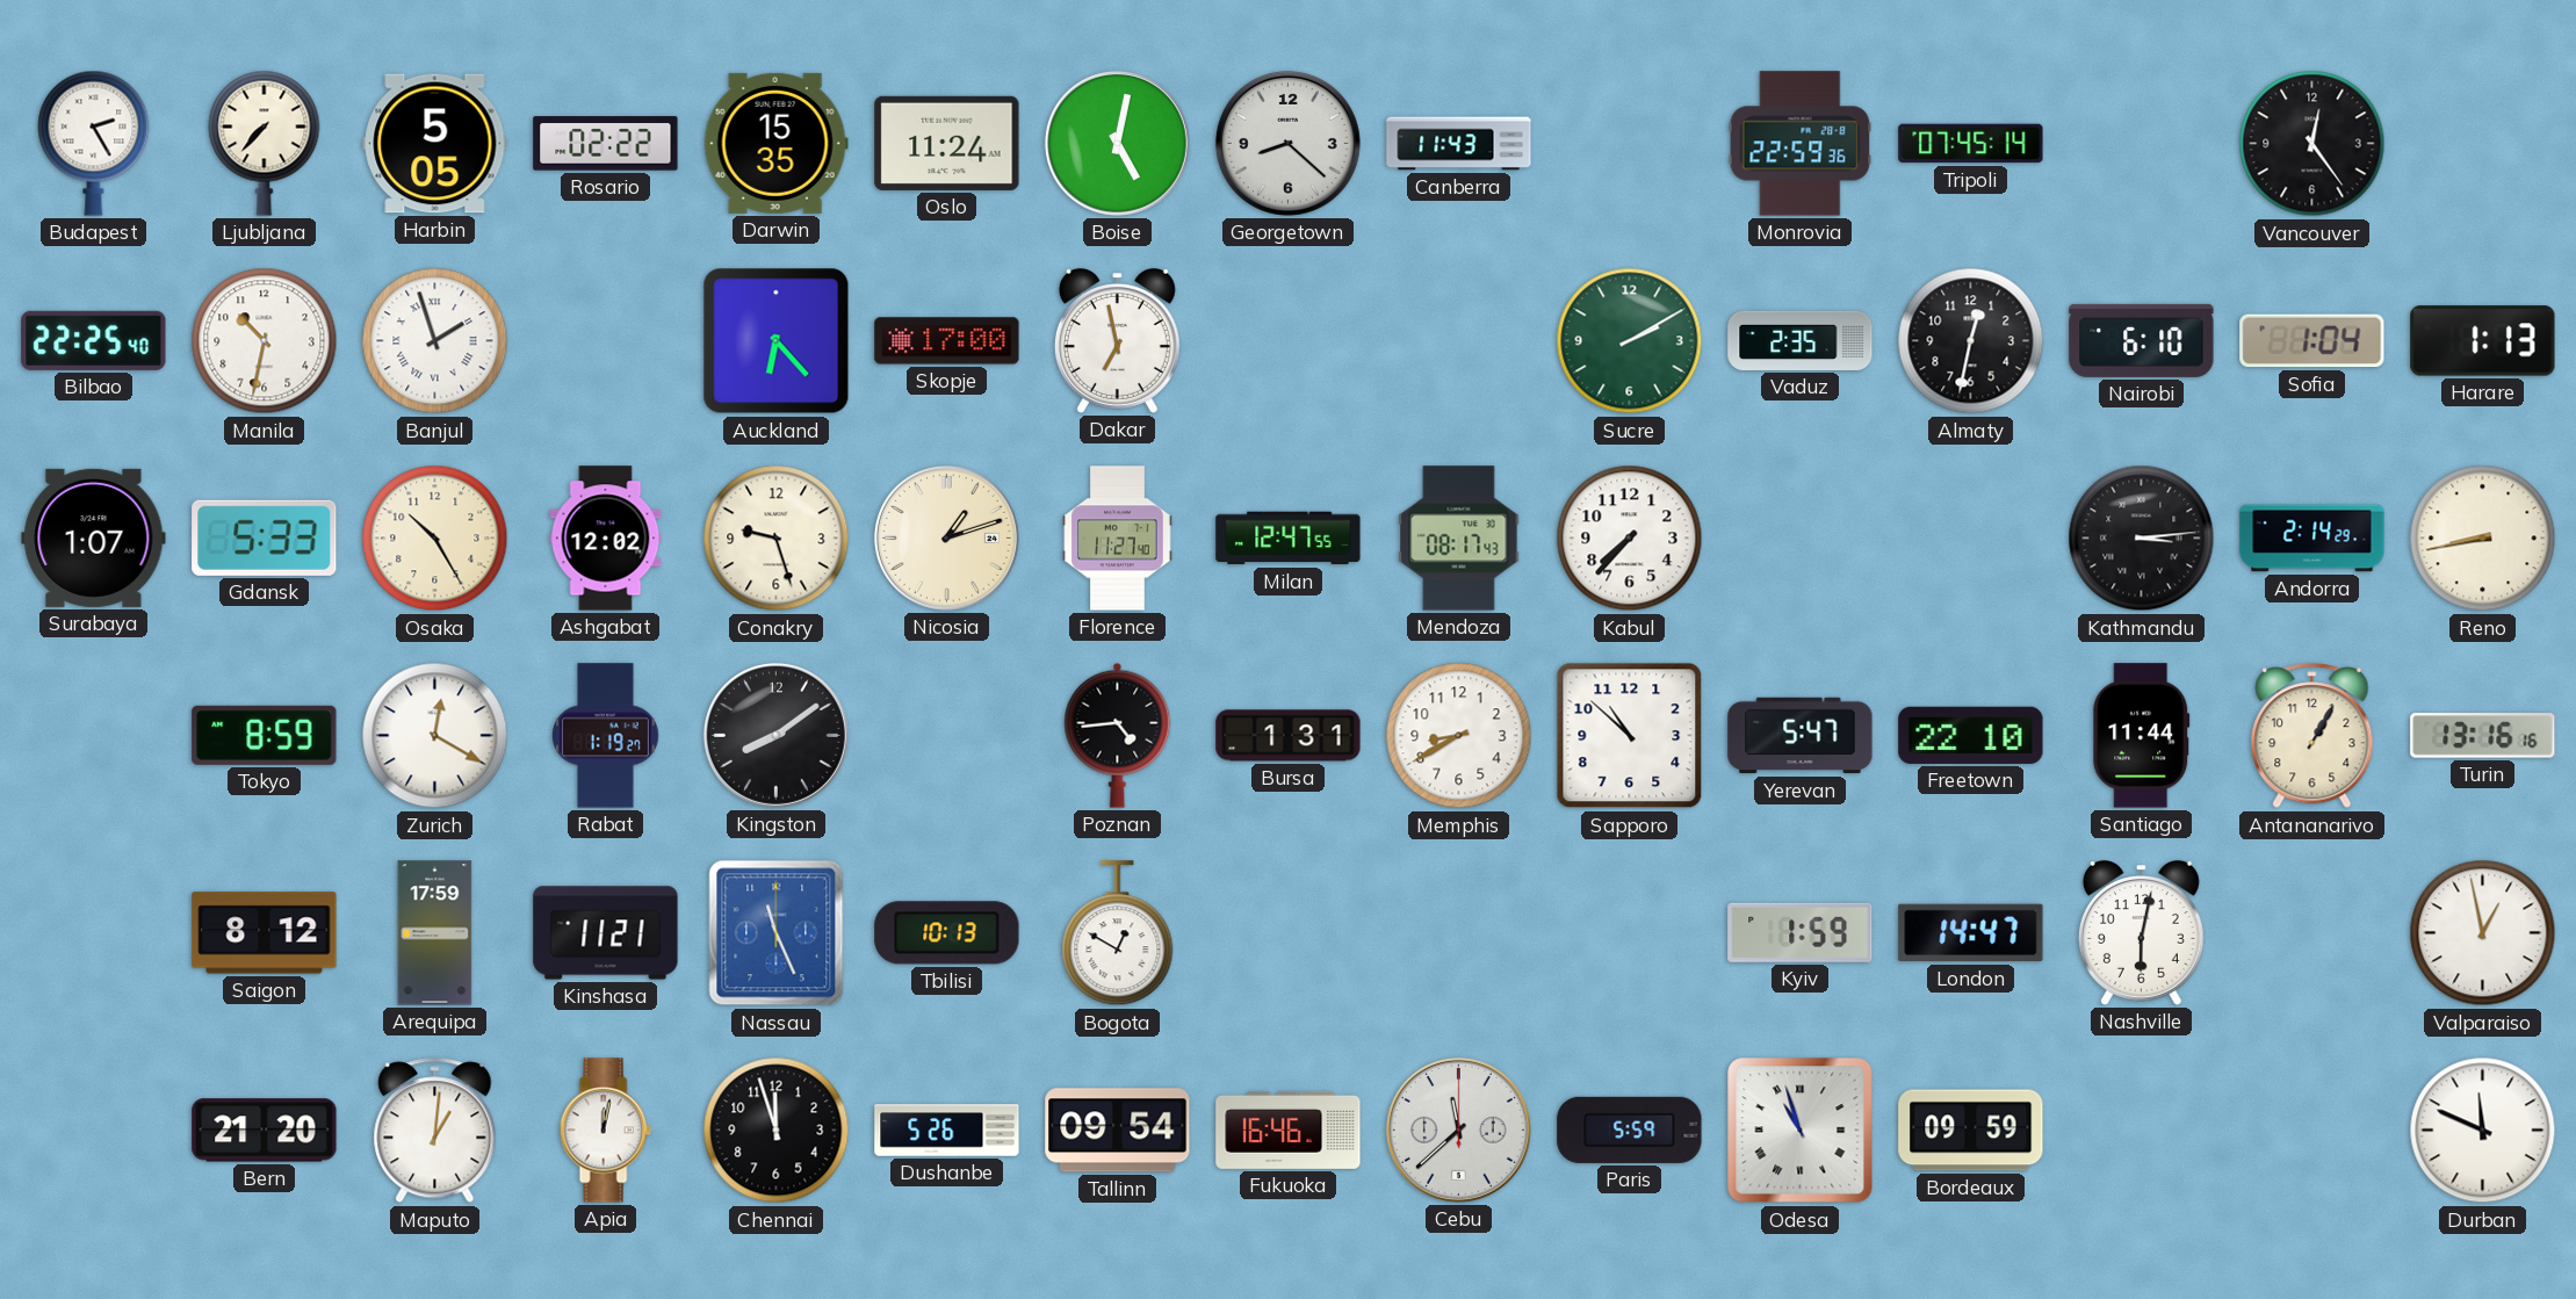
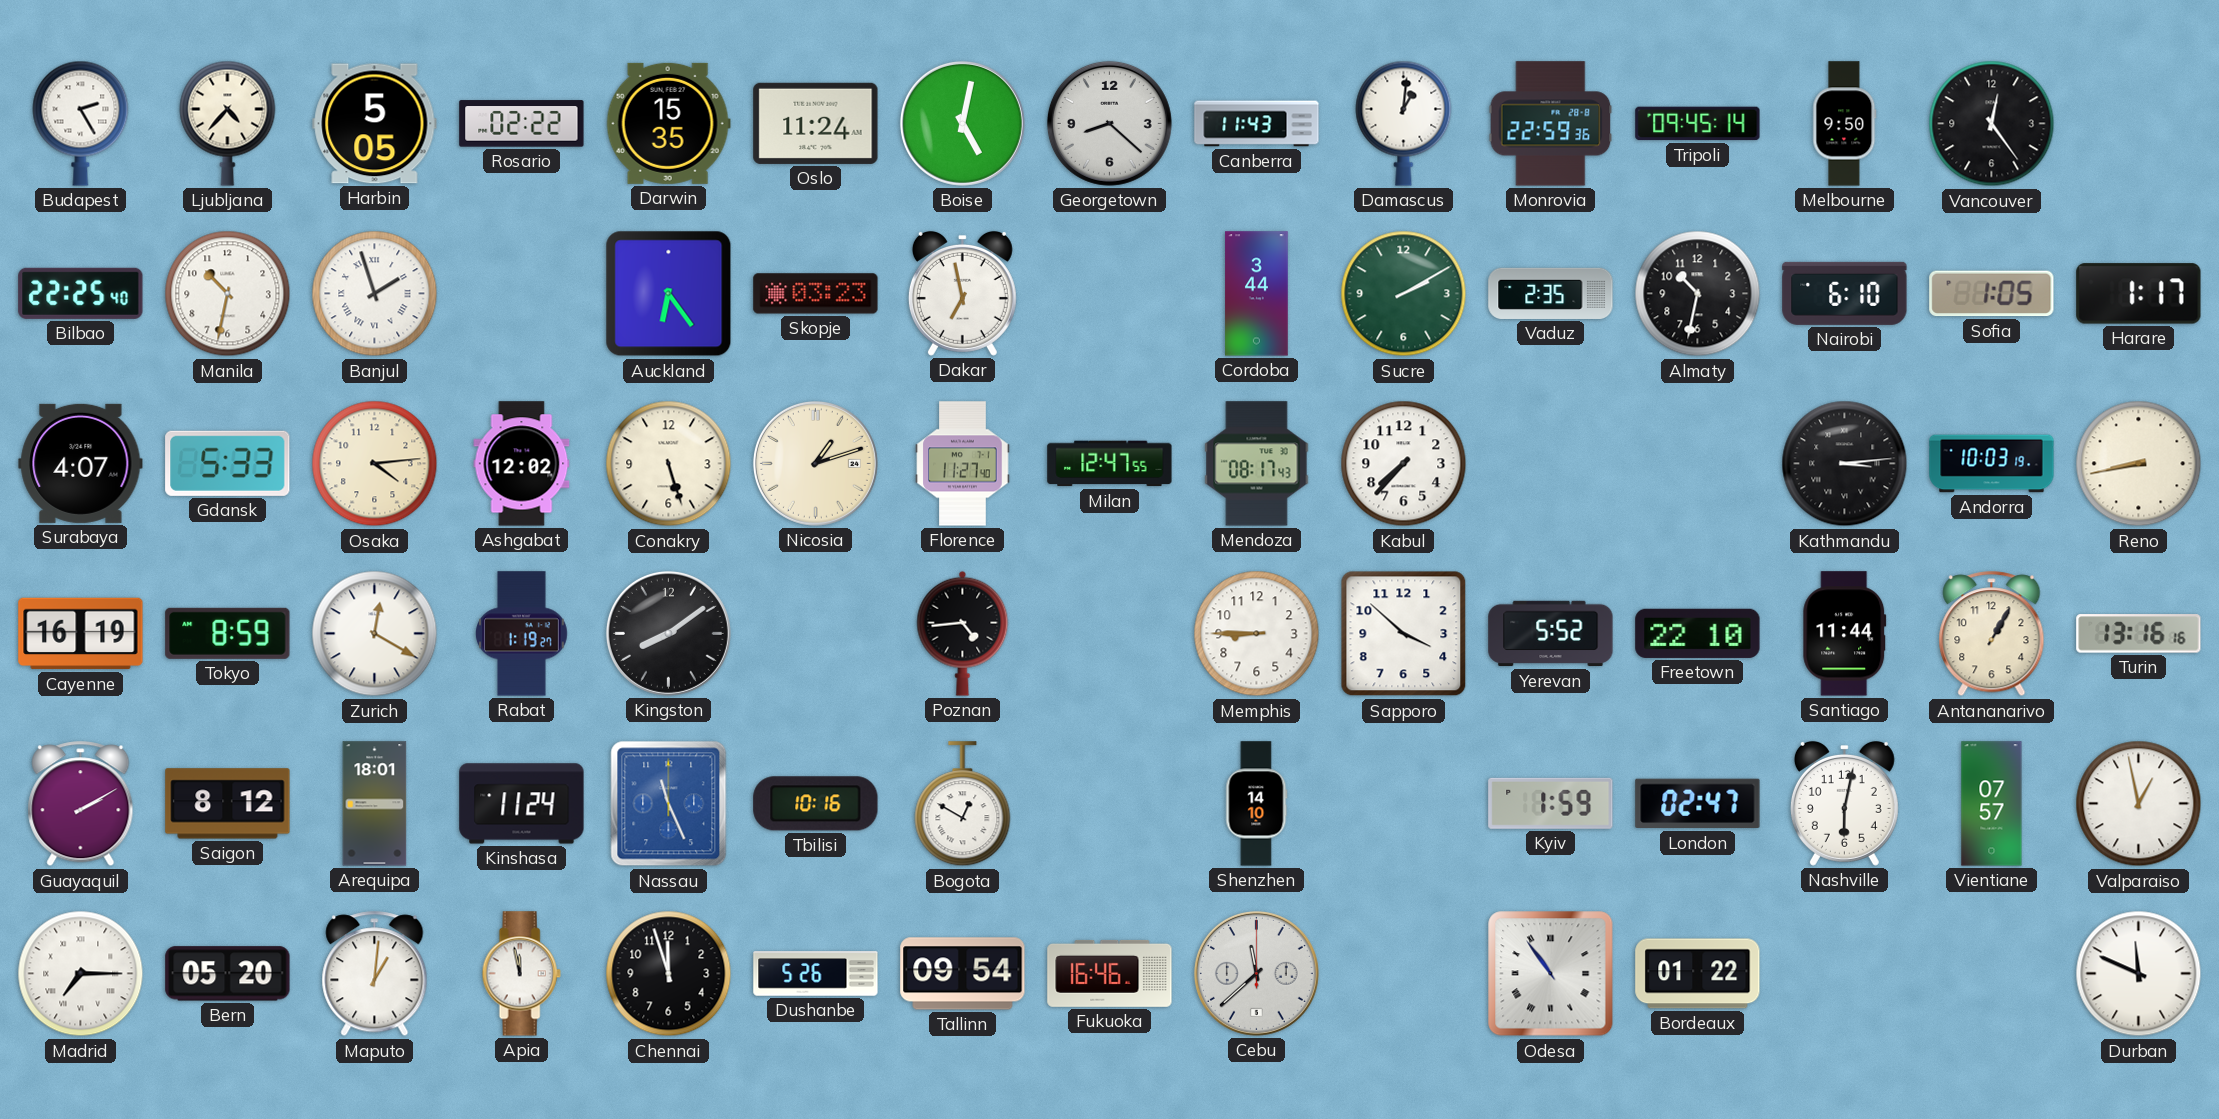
Ljubljana: 7:37 -> 4:37
Damascus: none -> 1:01
Tripoli: 07:45 -> 09:45
Melbourne: none -> 9:50
Auckland: 6:23 -> 6:24
Skopje: 17:00 -> 03:23
Cordoba: none -> 3:44
Almaty: 12:32 -> 10:32
Sofia: 1:04 -> 1:05
Harare: 1:13 -> 1:17
Surabaya: 1:07 -> 4:07
Osaka: 10:25 -> 4:14
Conakry: 9:27 -> 5:27
Andorra: 2:14 -> 10:03
Cayenne: none -> 16:19
Bursa: 1:31 -> none
Memphis: 8:40 -> 8:45
Sapporo: 10:52 -> 3:52
Yerevan: 5:47 -> 5:52
Guayaquil: none -> 2:10
Arequipa: 17:59 -> 18:01
Kinshasa: 11:21 -> 11:24
Tbilisi: 10:13 -> 10:16
Shenzhen: none -> 14:10
London: 14:47 -> 02:47
Vientiane: none -> 07:57
Madrid: none -> 7:15
Bern: 21:20 -> 05:20
Apia: 12:02 -> 11:58
Paris: 5:59 -> none
Odesa: 10:57 -> 10:54
Bordeaux: 09:59 -> 01:22
